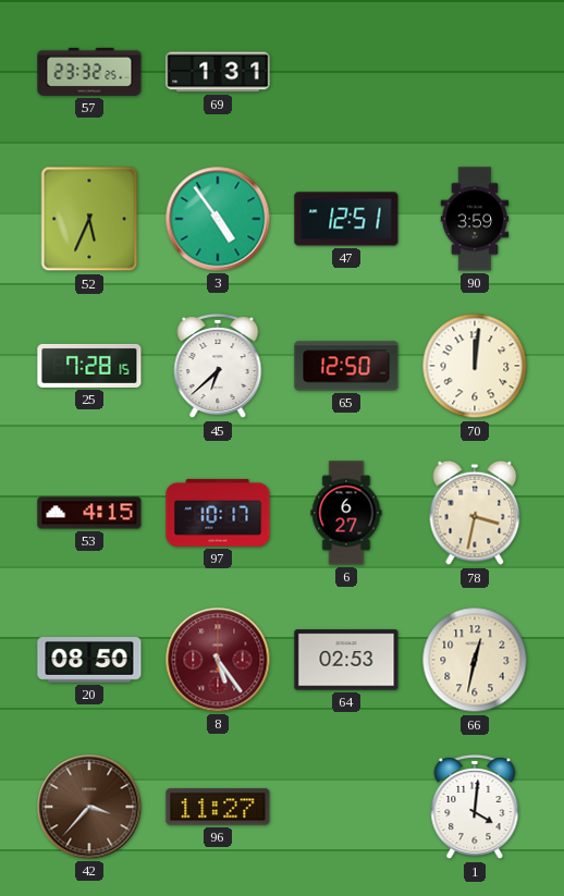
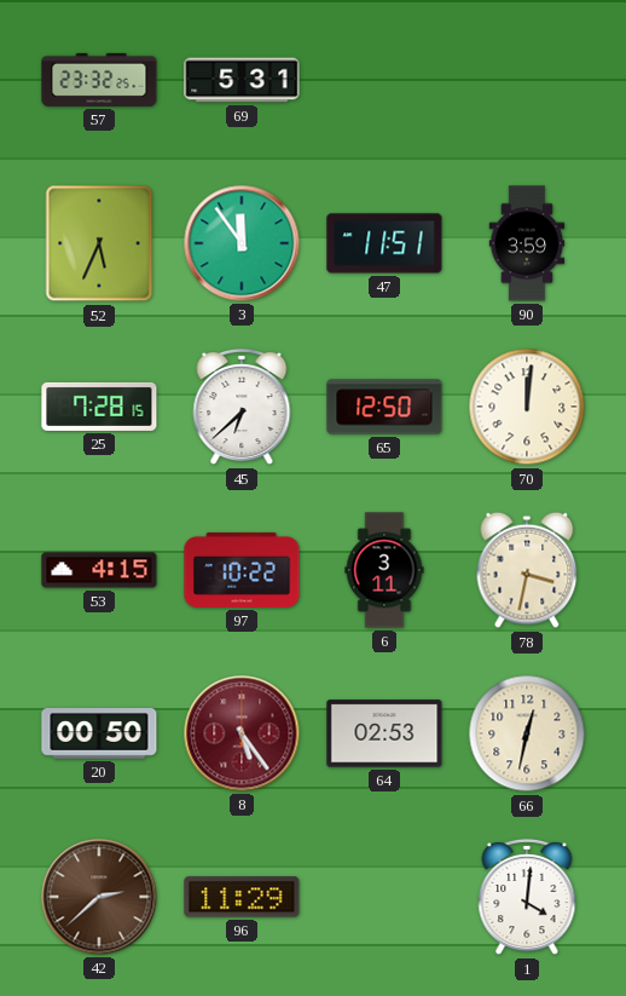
69: 1:31 -> 5:31
3: 4:54 -> 11:54
47: 12:51 -> 11:51
97: 10:17 -> 10:22
6: 6:27 -> 3:11
20: 08:50 -> 00:50
42: 3:37 -> 2:38
96: 11:27 -> 11:29
